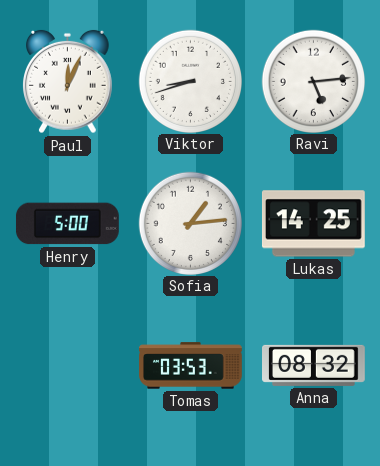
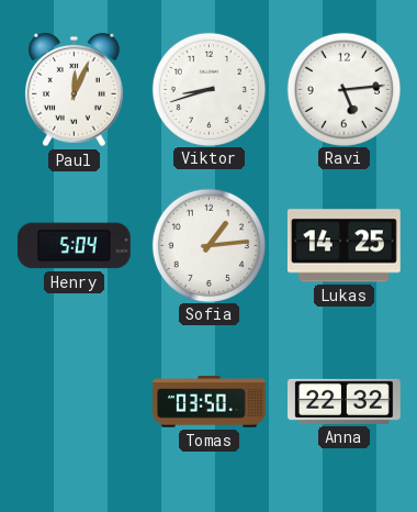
Henry: 5:00 -> 5:04
Tomas: 03:53 -> 03:50
Anna: 08:32 -> 22:32
